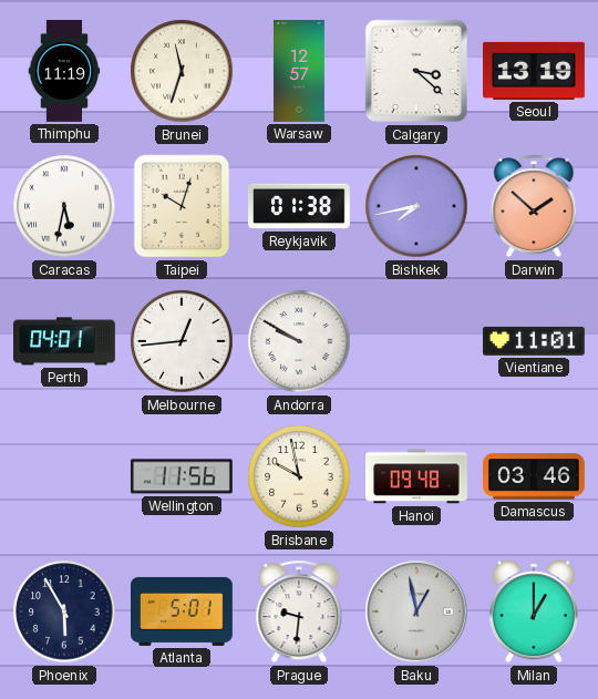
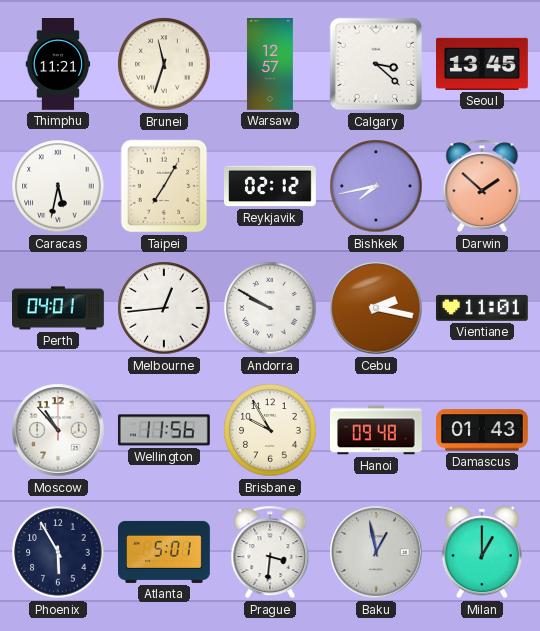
Thimphu: 11:19 -> 11:21
Seoul: 13:19 -> 13:45
Taipei: 10:03 -> 7:05
Reykjavik: 01:38 -> 02:12
Cebu: none -> 2:17
Moscow: none -> 10:53
Brisbane: 9:58 -> 9:55
Damascus: 03:46 -> 01:43
Prague: 9:31 -> 3:31
